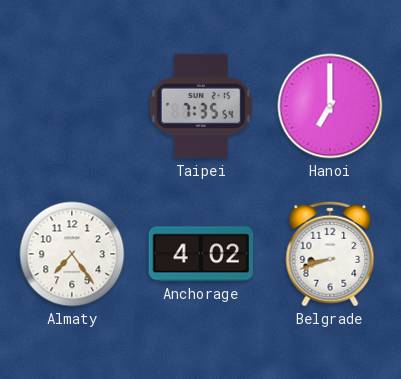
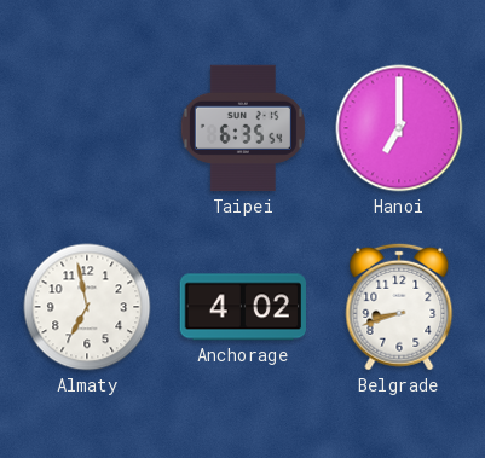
Taipei: 7:35 -> 6:35
Almaty: 7:24 -> 6:58
